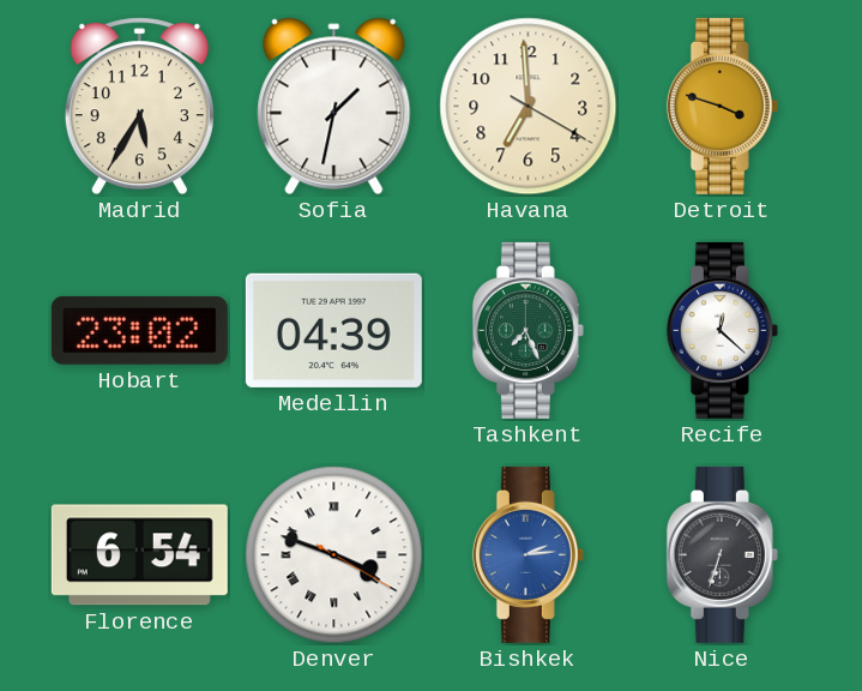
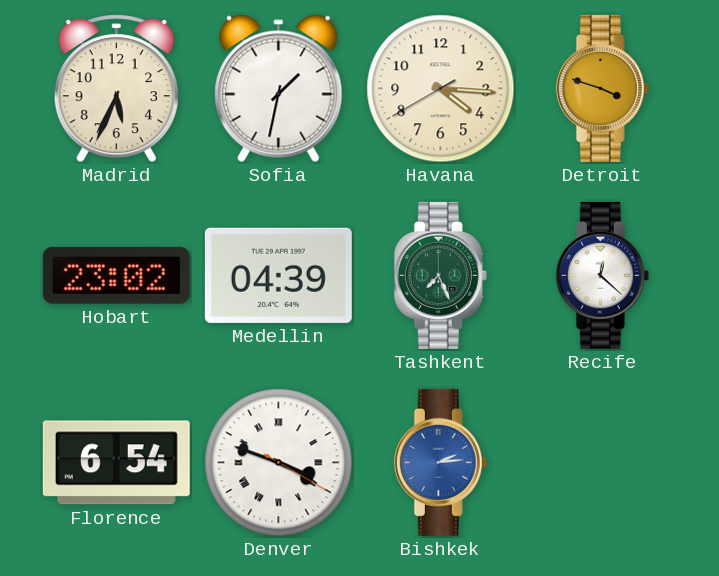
Madrid: 5:35 -> 5:34
Havana: 6:59 -> 4:15
Nice: 6:33 -> none
